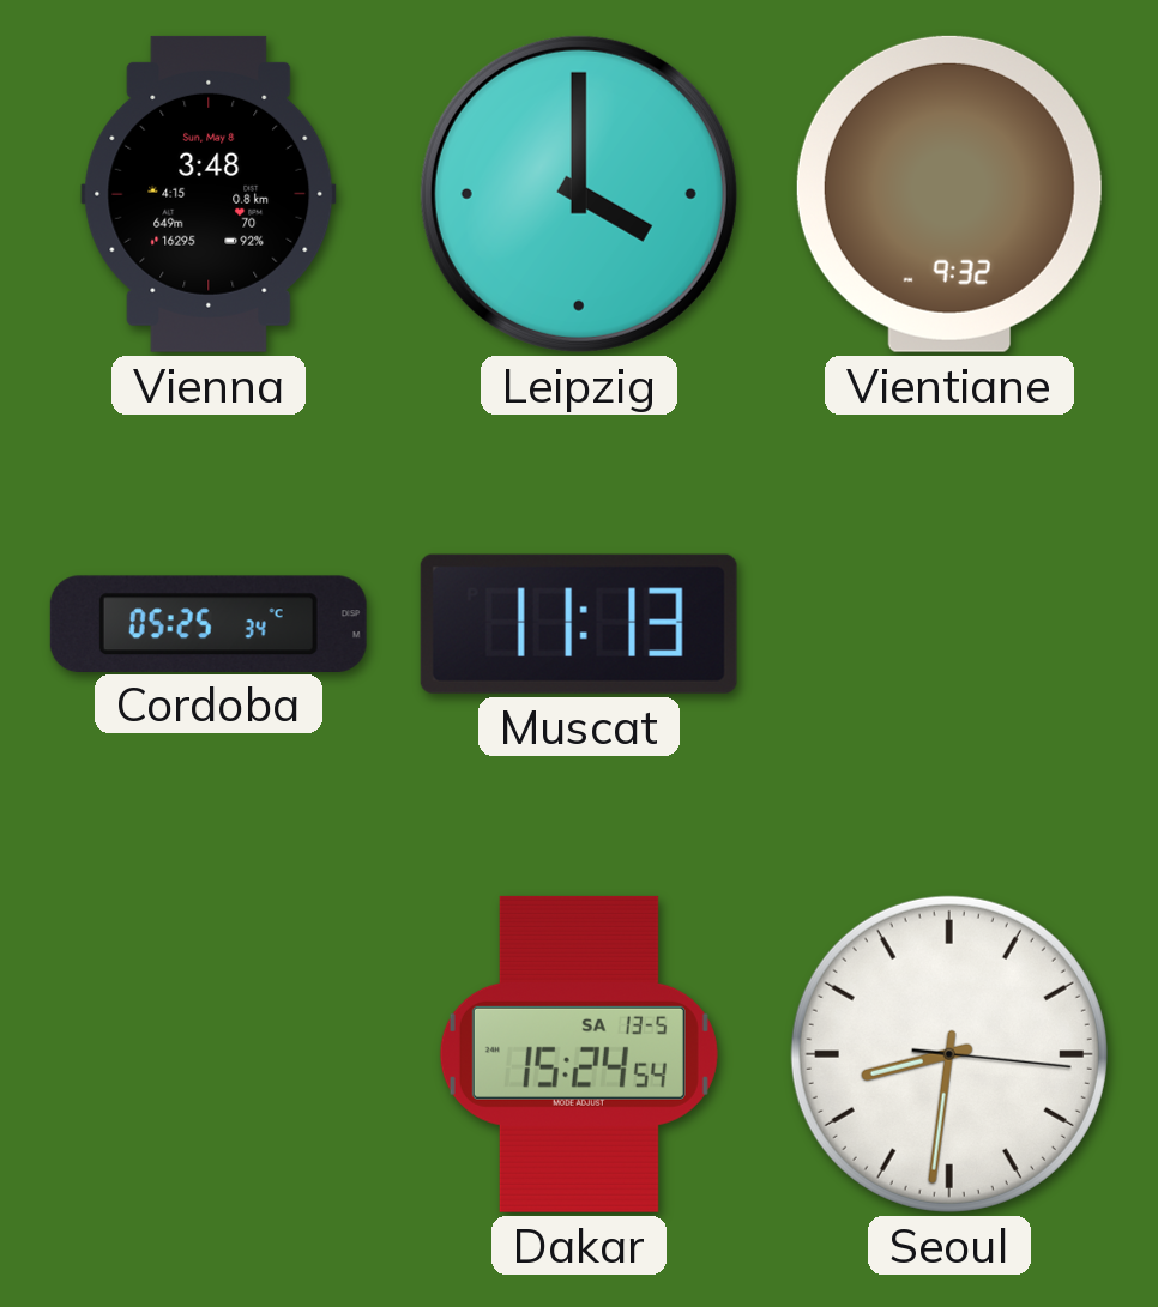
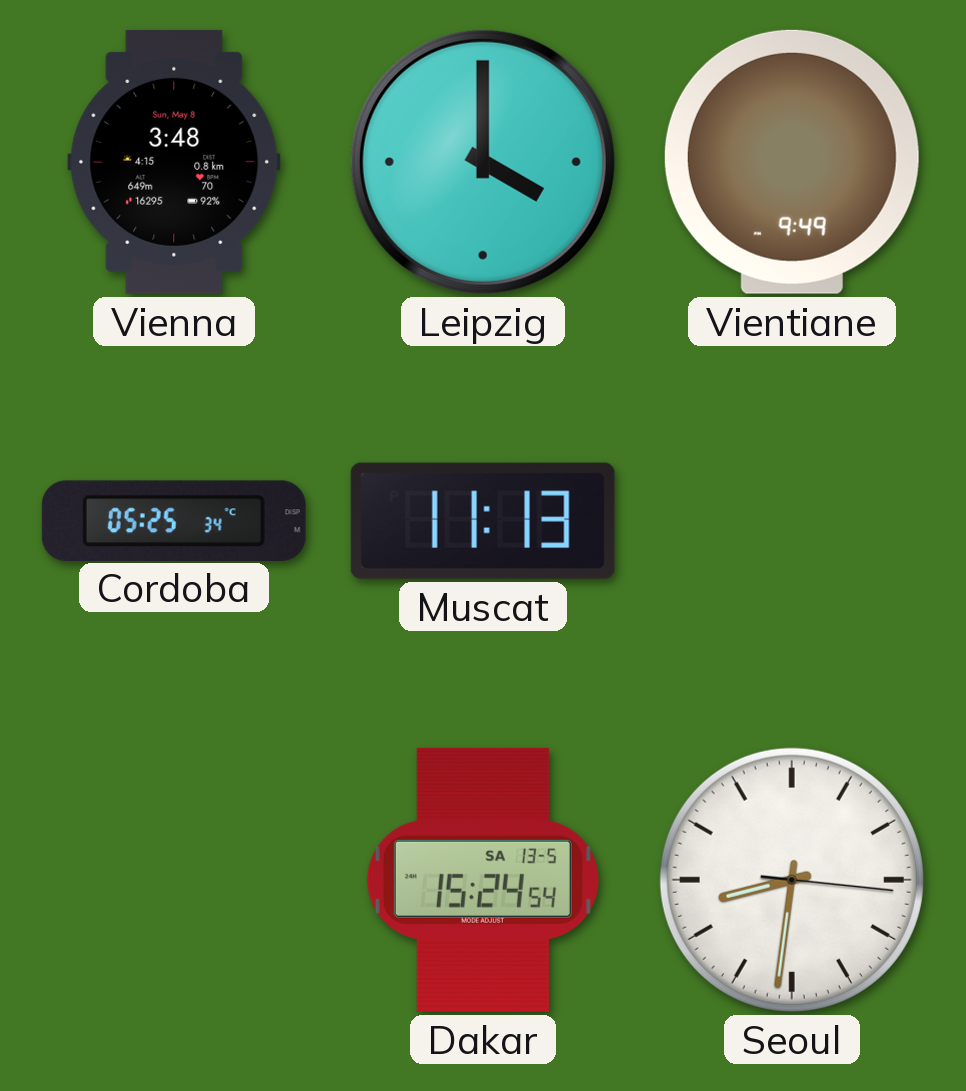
Vientiane: 9:32 -> 9:49
